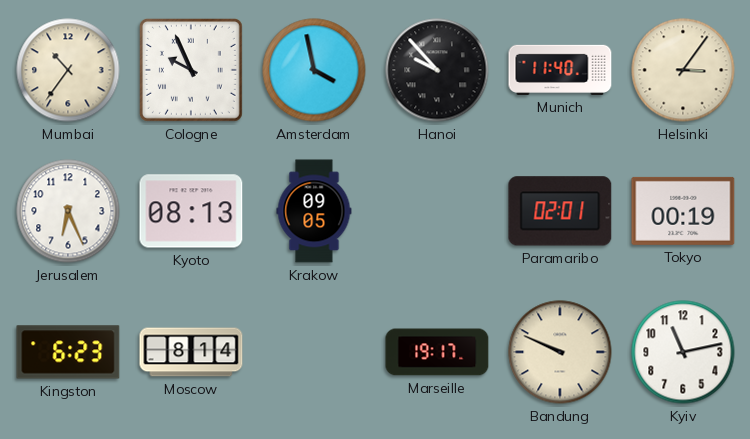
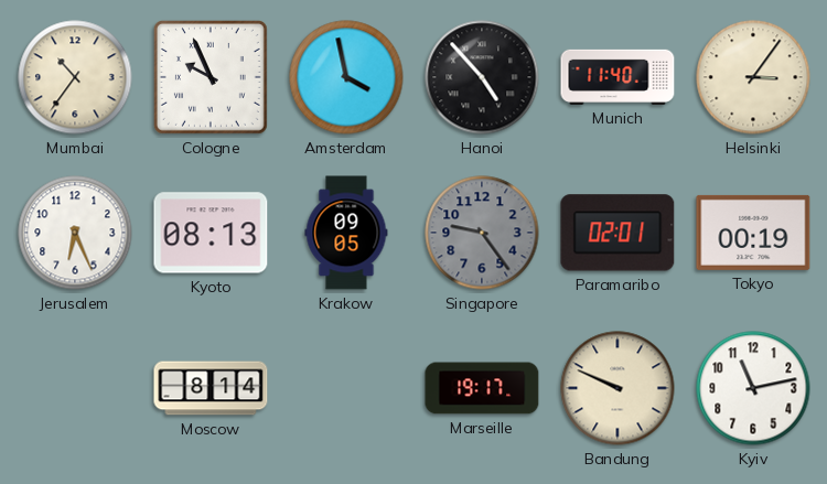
Hanoi: 9:53 -> 4:53
Singapore: none -> 9:24
Kingston: 6:23 -> none
